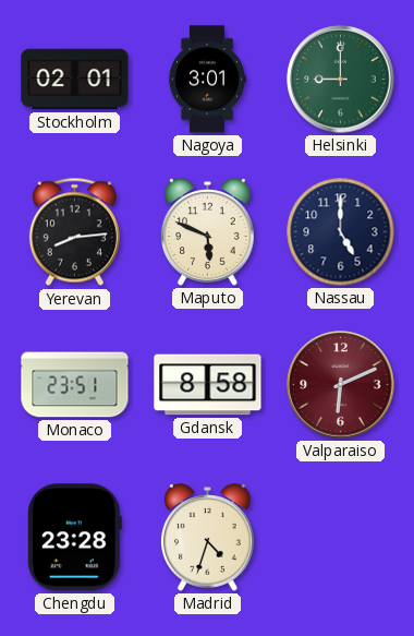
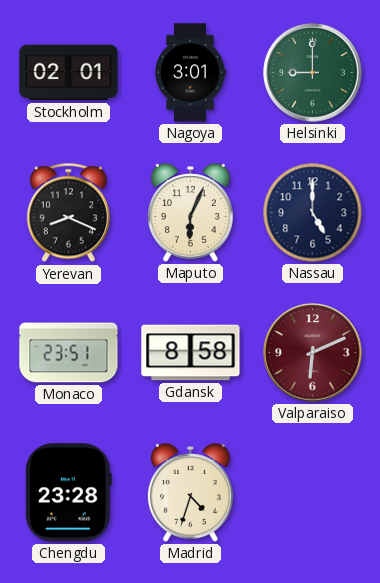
Yerevan: 8:14 -> 8:19
Maputo: 5:49 -> 6:04
